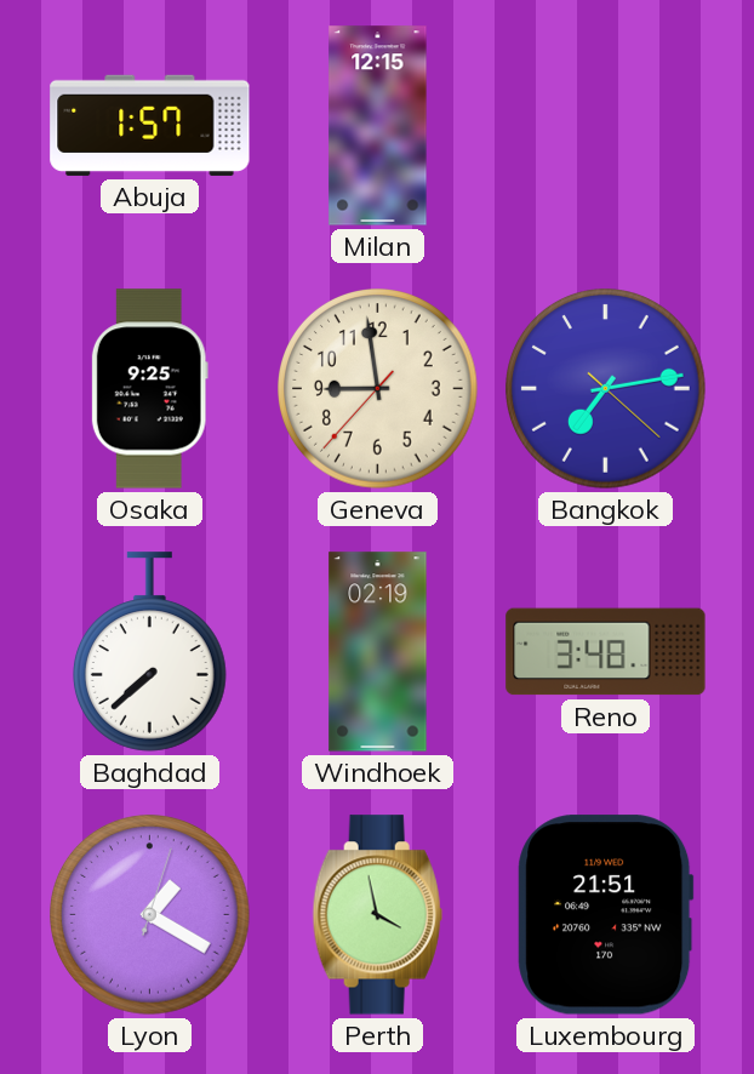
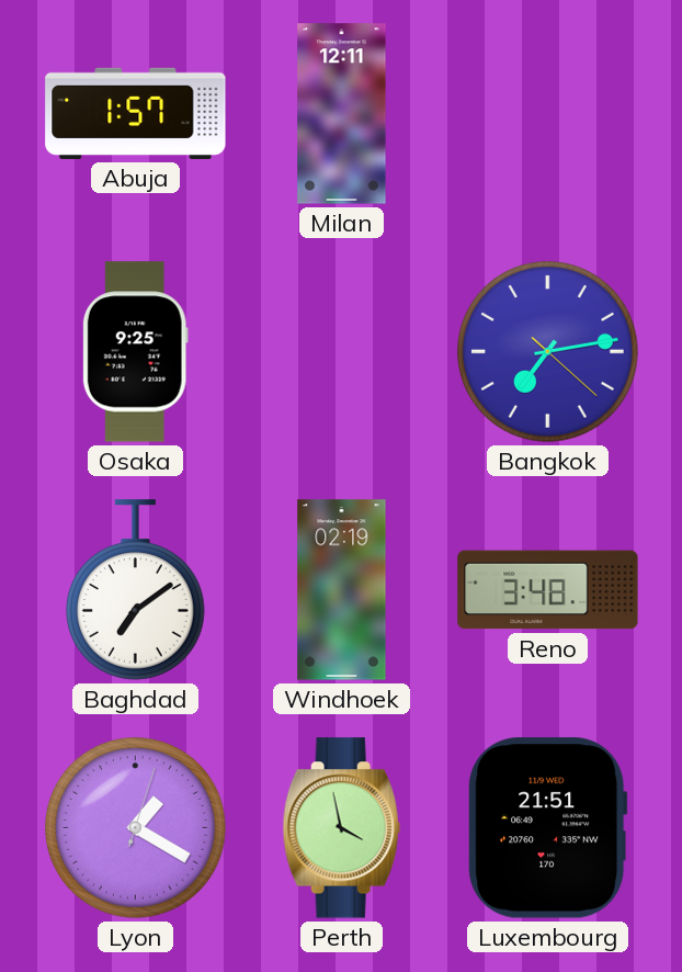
Milan: 12:15 -> 12:11
Geneva: 8:58 -> none
Baghdad: 7:38 -> 7:09
